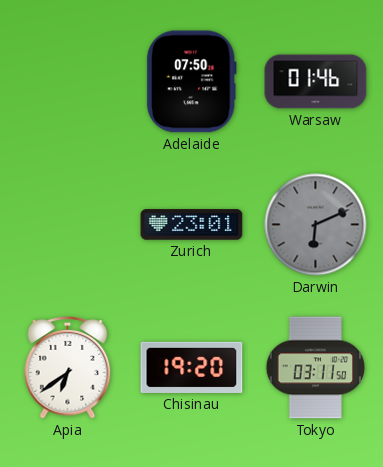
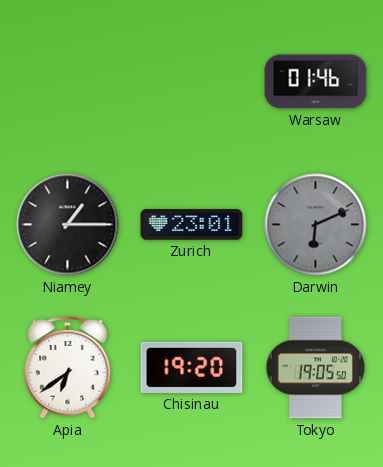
Adelaide: 07:50 -> none
Niamey: none -> 1:15
Tokyo: 03:11 -> 19:05
